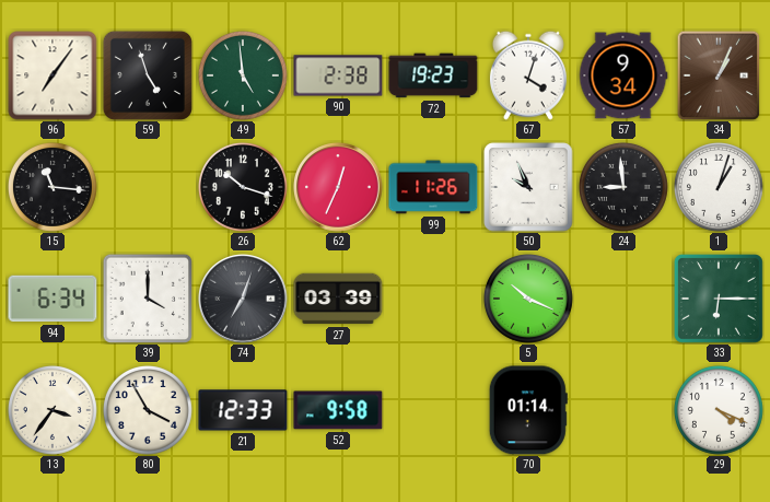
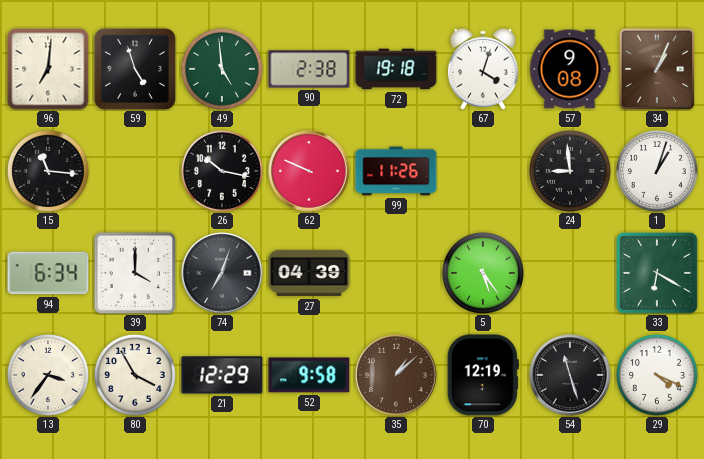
96: 7:06 -> 7:01
72: 19:23 -> 19:18
57: 9:34 -> 9:08
26: 10:18 -> 10:17
62: 12:34 -> 9:49
50: 9:56 -> none
27: 03:39 -> 04:39
5: 10:19 -> 5:24
33: 6:15 -> 6:20
21: 12:33 -> 12:29
35: none -> 1:08
70: 01:14 -> 12:19
54: none -> 11:27
